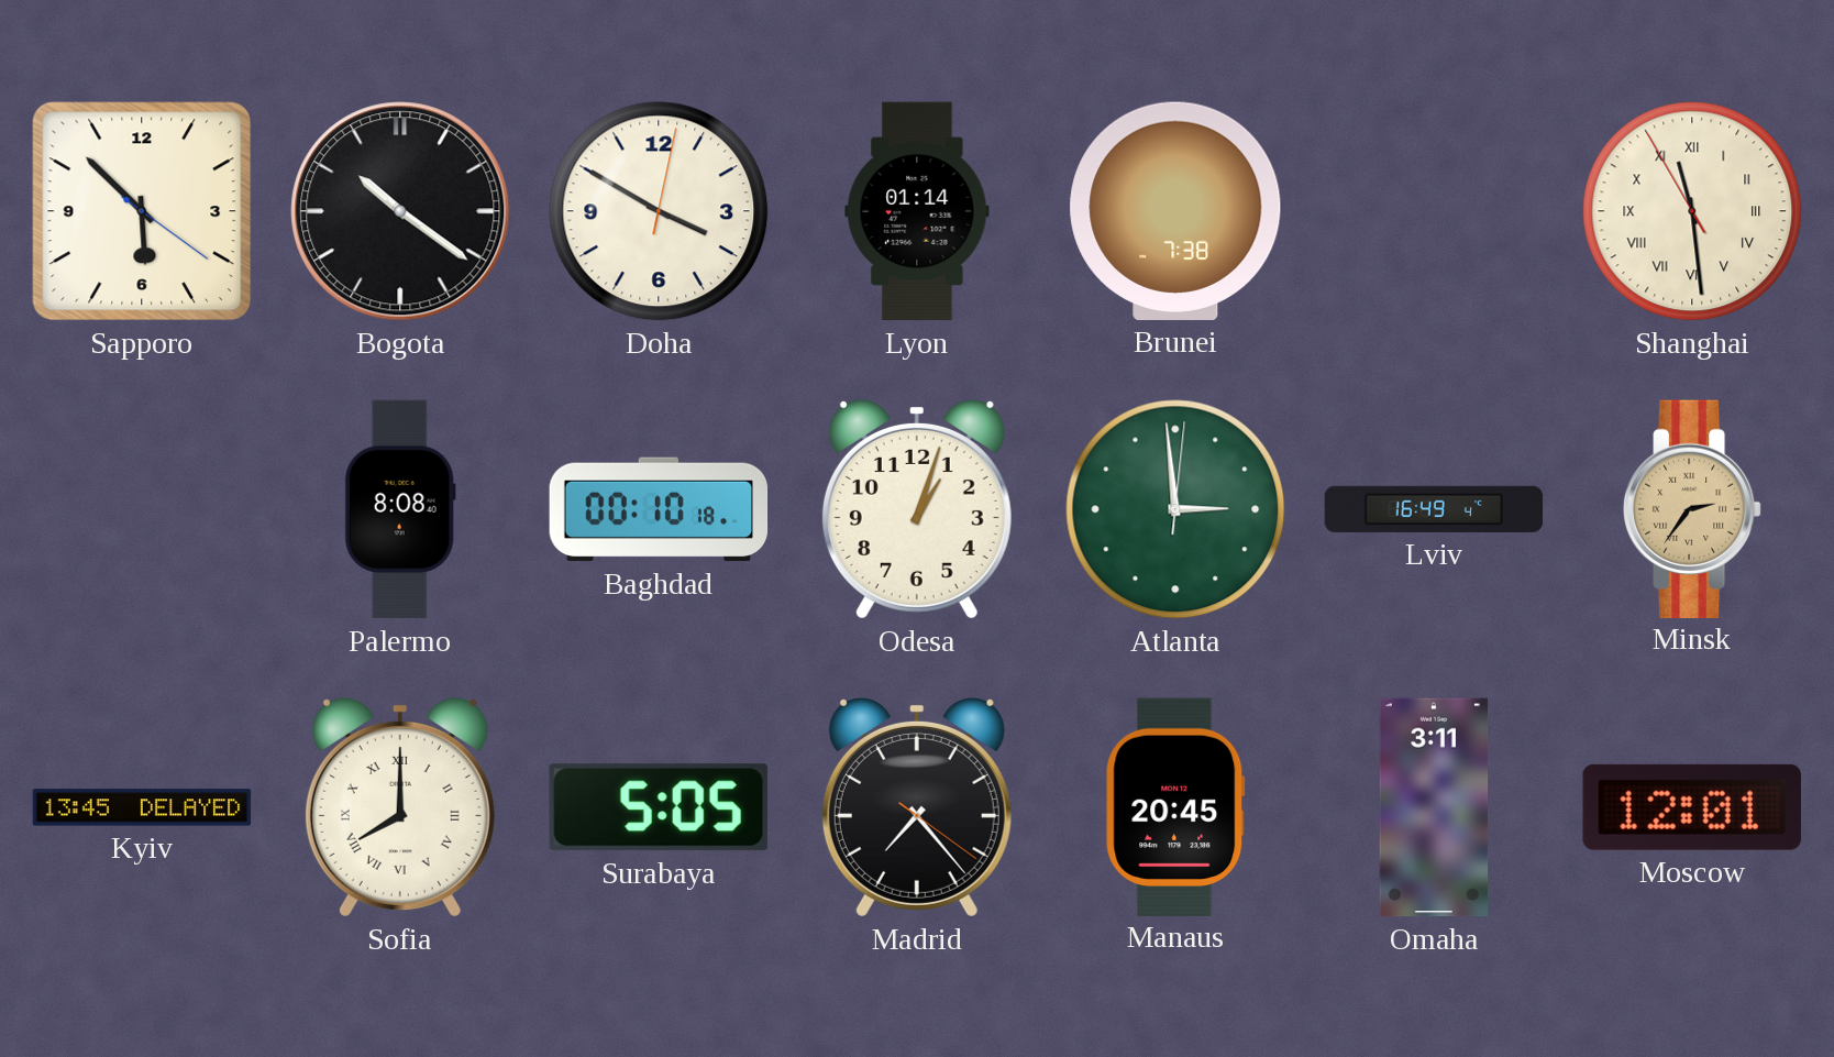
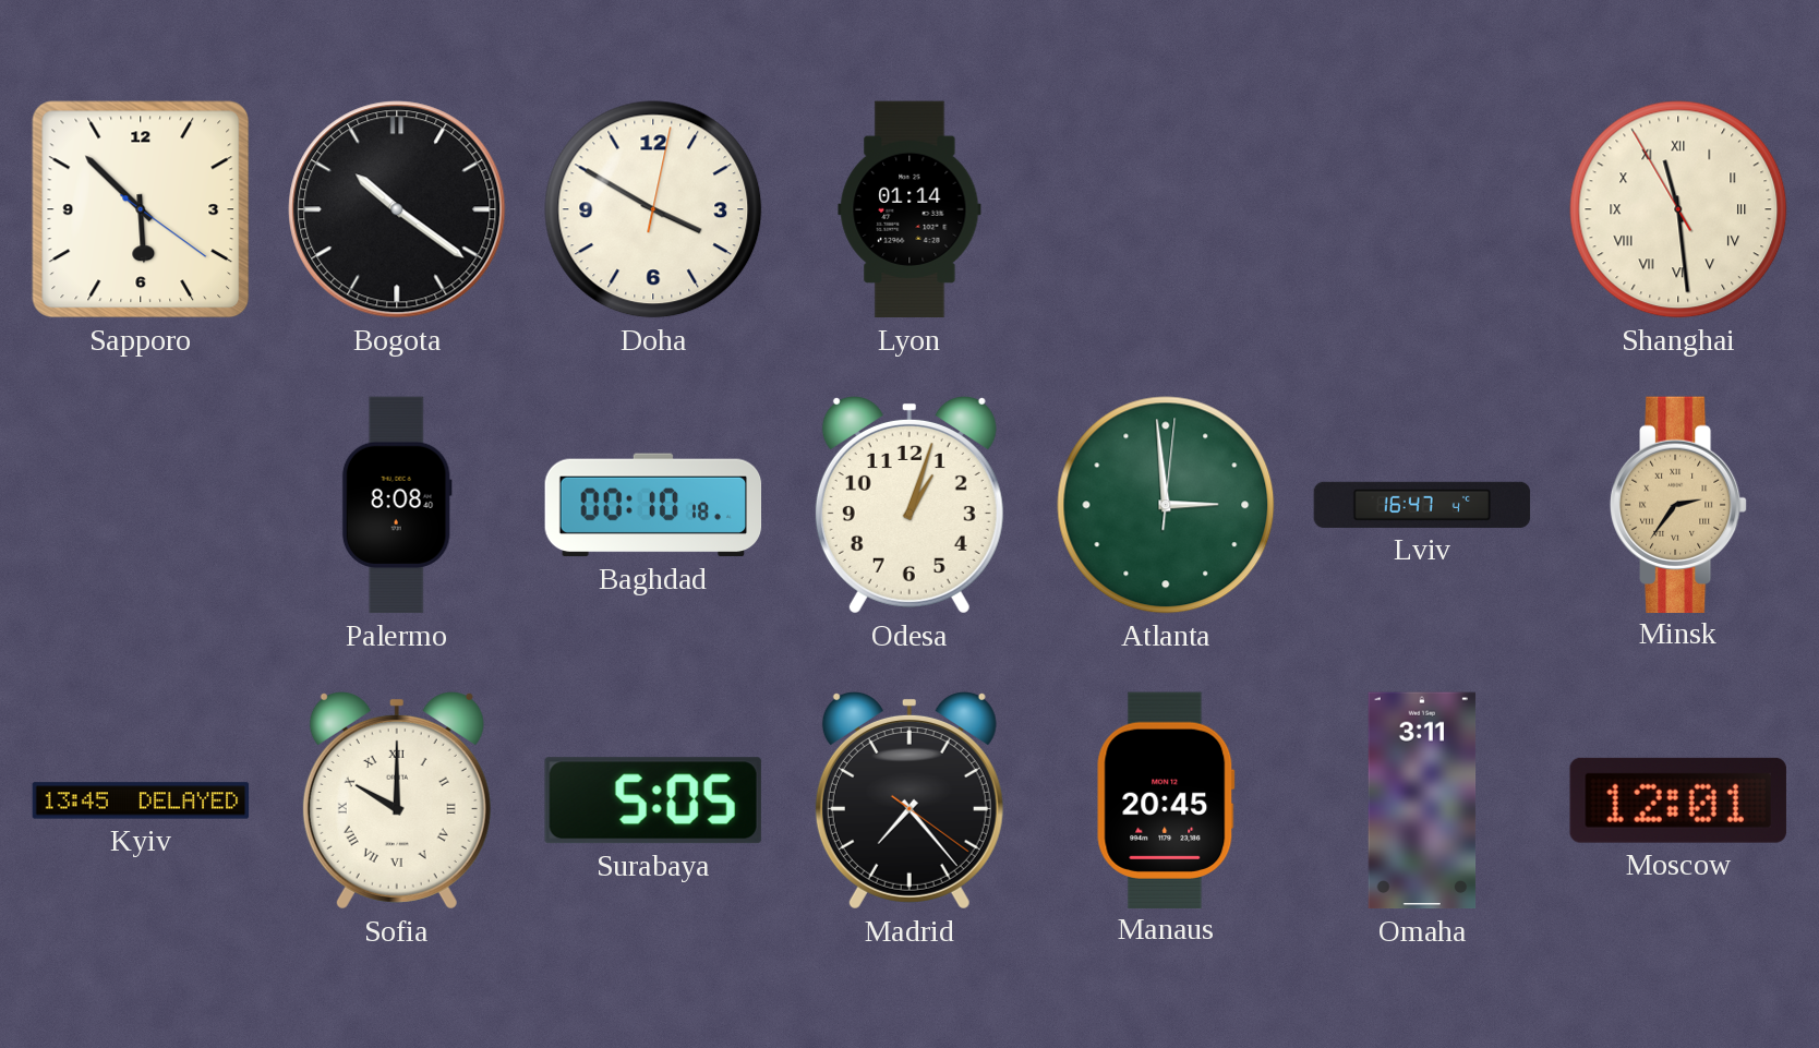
Brunei: 7:38 -> none
Lviv: 16:49 -> 16:47
Sofia: 8:00 -> 10:00
